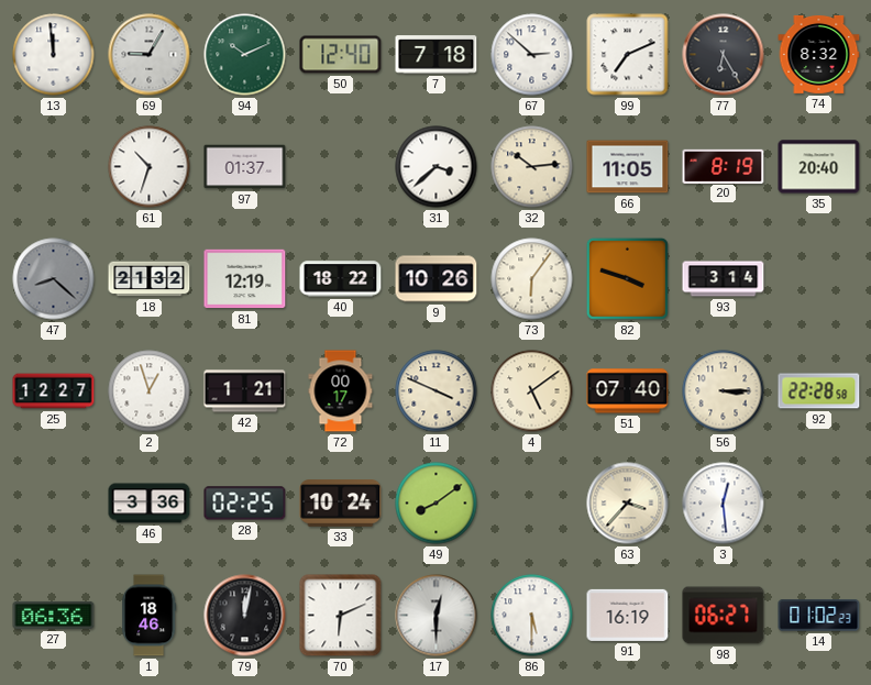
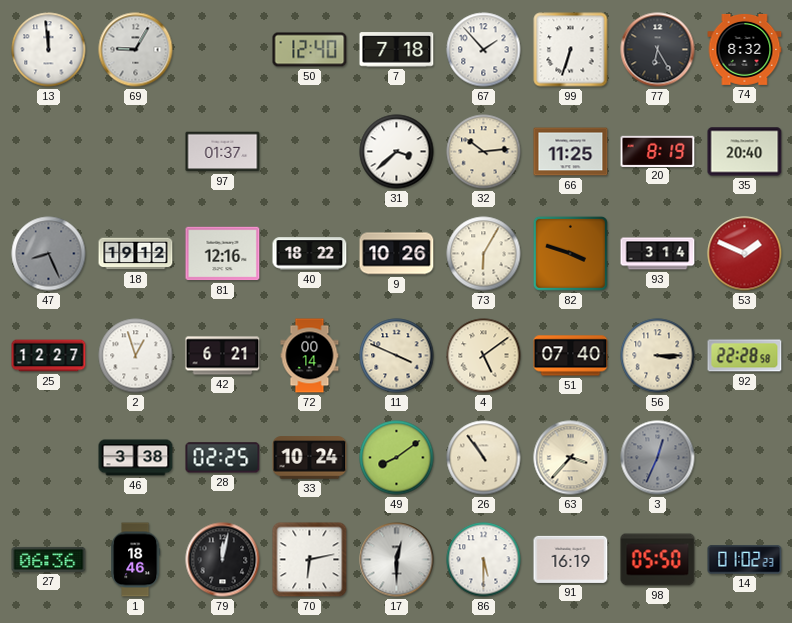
94: 10:11 -> none
67: 2:52 -> 1:53
99: 7:11 -> 6:33
61: 10:33 -> none
66: 11:05 -> 11:25
47: 8:22 -> 8:26
18: 21:32 -> 19:12
81: 12:19 -> 12:16
73: 6:06 -> 6:05
53: none -> 1:49
42: 1:21 -> 6:21
72: 00:17 -> 00:14
46: 3:36 -> 3:38
26: none -> 10:54
3: 12:29 -> 12:34
3 dial: white -> grey
70: 6:11 -> 6:13
98: 06:27 -> 05:50
